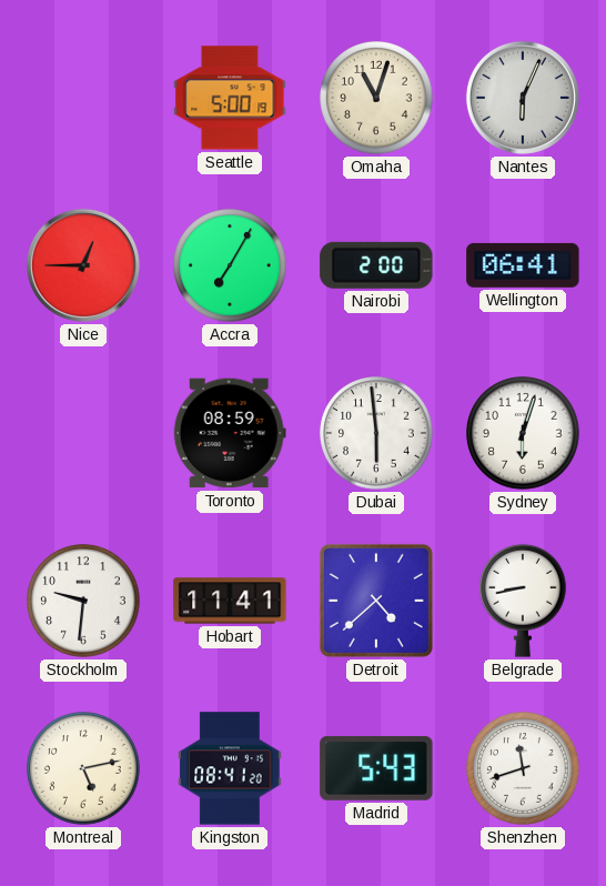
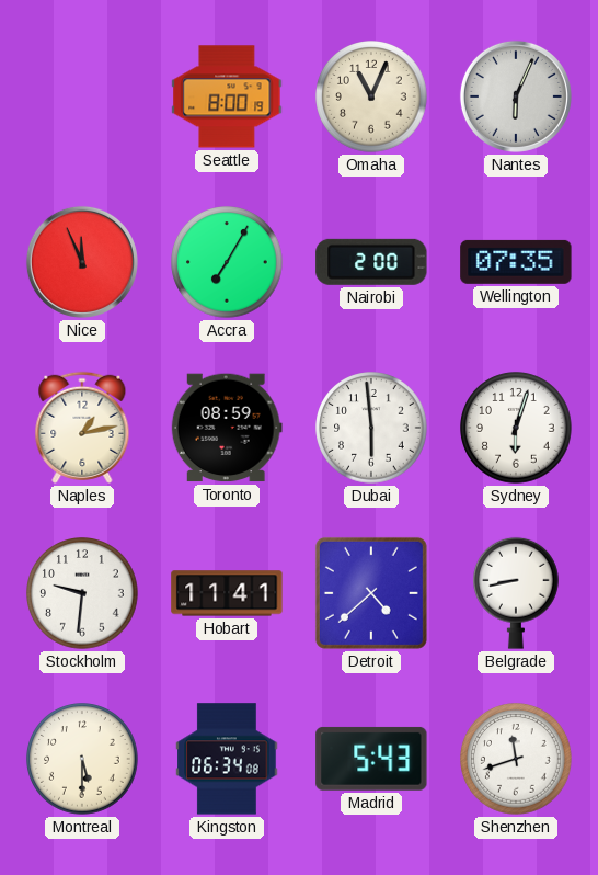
Seattle: 5:00 -> 8:00
Omaha: 11:03 -> 11:04
Nice: 12:45 -> 11:56
Wellington: 06:41 -> 07:35
Naples: none -> 1:13
Montreal: 5:13 -> 5:30
Kingston: 08:41 -> 06:34
